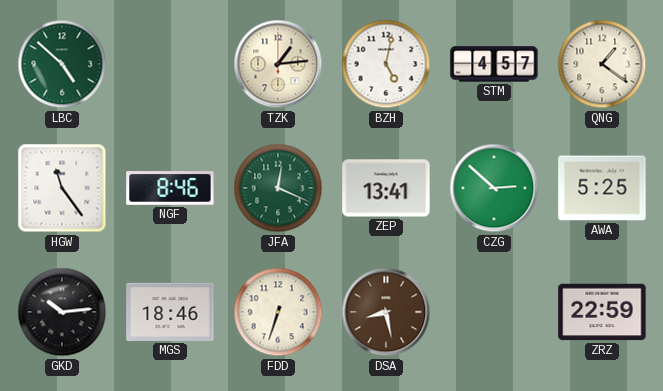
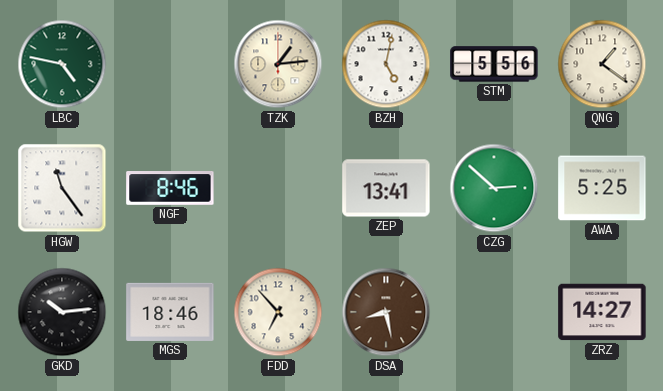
LBC: 4:52 -> 4:47
STM: 4:57 -> 5:56
JFA: 12:19 -> none
FDD: 6:33 -> 6:53
ZRZ: 22:59 -> 14:27
